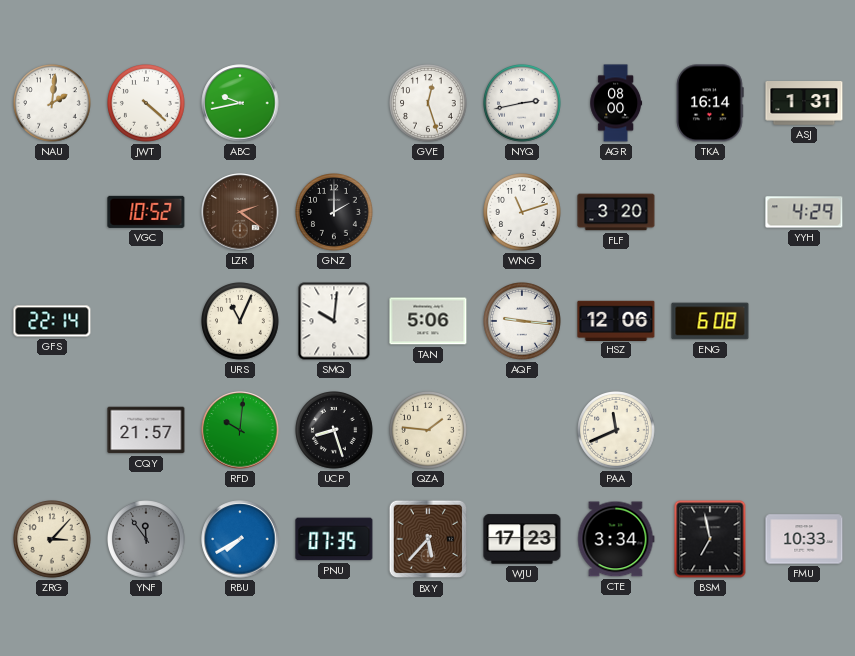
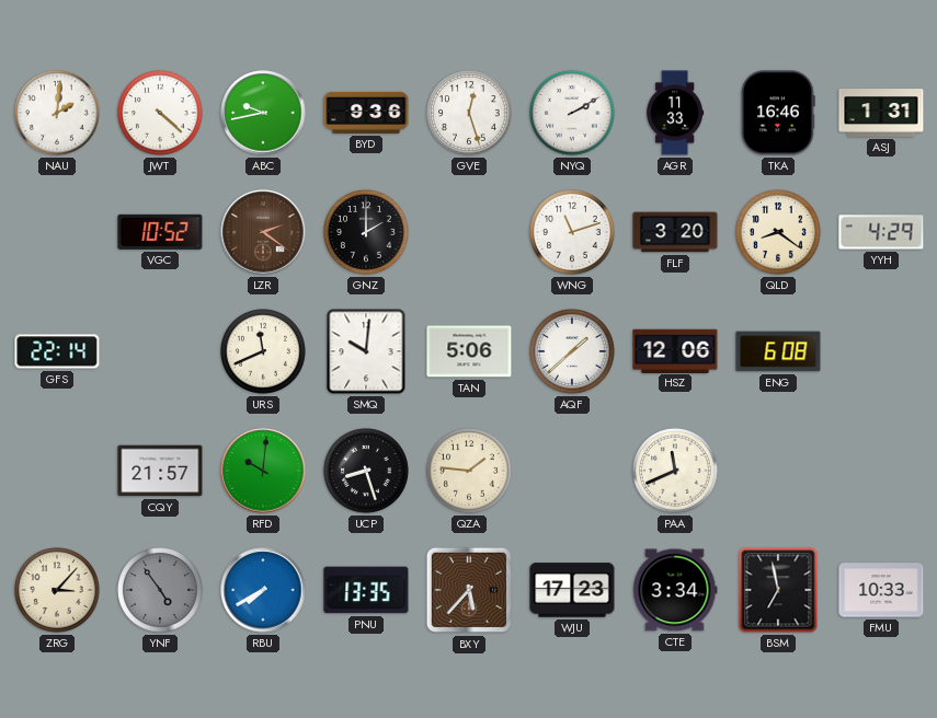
BYD: none -> 9:36
NYQ: 2:43 -> 2:10
AGR: 08:00 -> 11:33
TKA: 16:14 -> 16:46
QLD: none -> 8:21
URS: 11:04 -> 11:41
AQF: 9:16 -> 1:38
YNF: 11:54 -> 4:54
PNU: 07:35 -> 13:35
